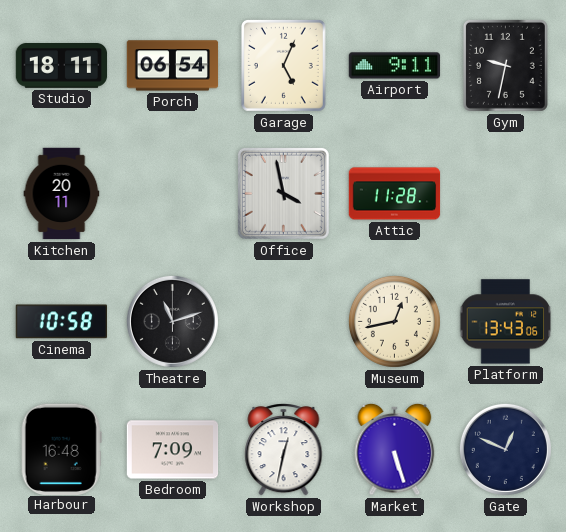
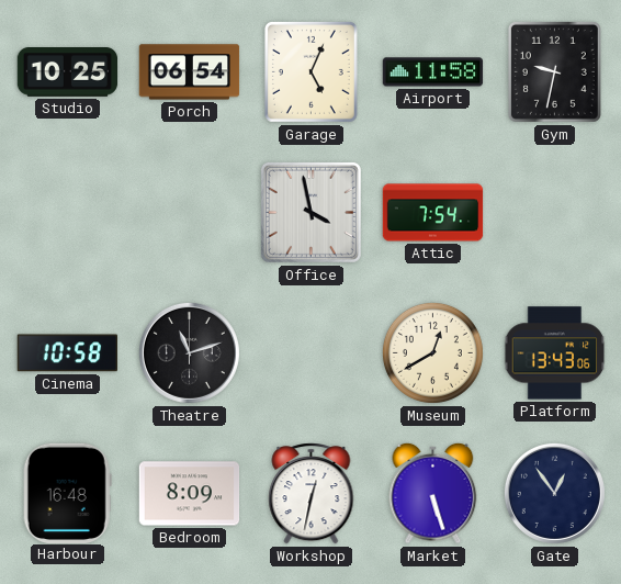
Studio: 18:11 -> 10:25
Airport: 9:11 -> 11:58
Kitchen: 20:11 -> none
Attic: 11:28 -> 7:54
Museum: 12:43 -> 12:40
Bedroom: 7:09 -> 8:09
Gate: 12:49 -> 12:54
